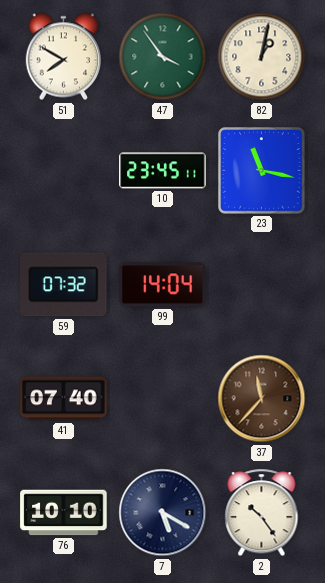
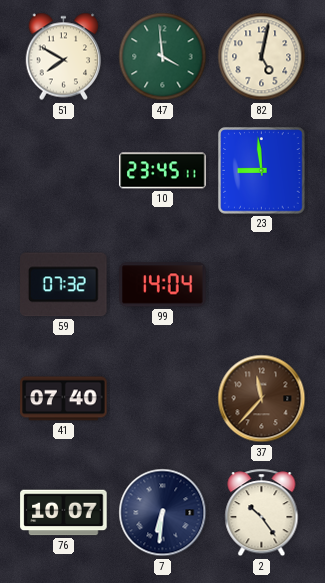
47: 3:54 -> 3:59
82: 1:02 -> 5:02
23: 11:17 -> 8:59
76: 10:10 -> 10:07
7: 5:20 -> 6:31
